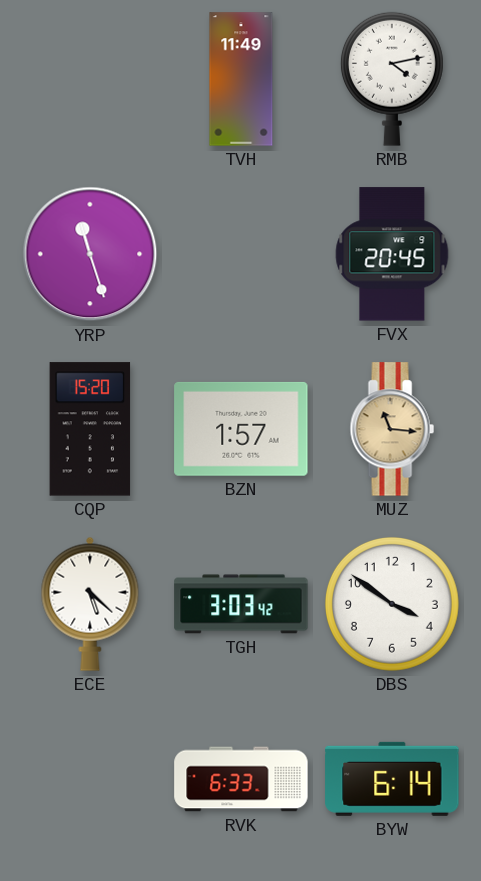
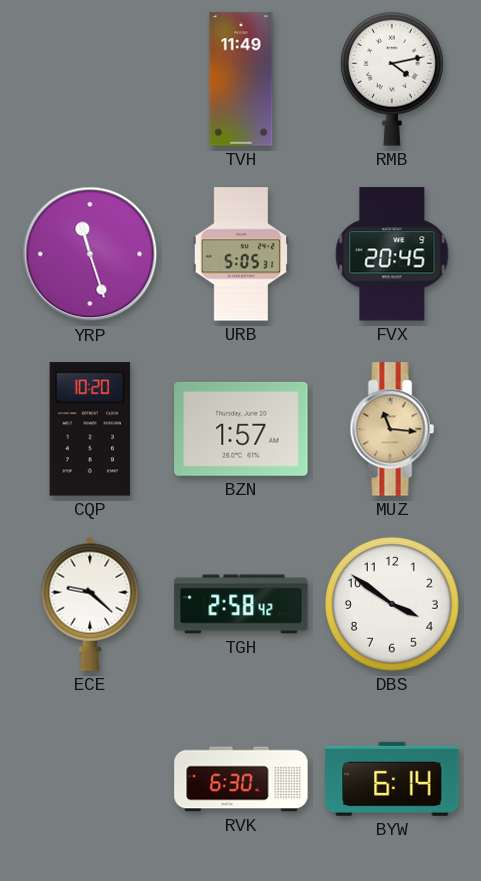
URB: none -> 5:05
CQP: 15:20 -> 10:20
ECE: 5:22 -> 9:22
TGH: 3:03 -> 2:58
RVK: 6:33 -> 6:30
